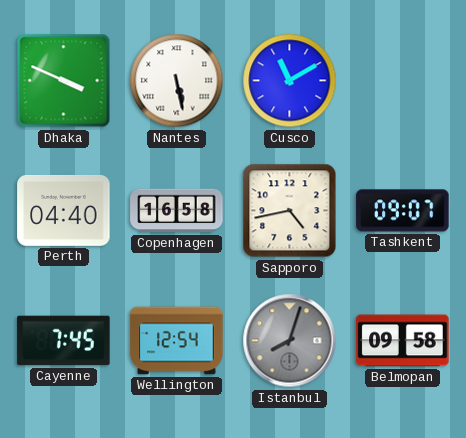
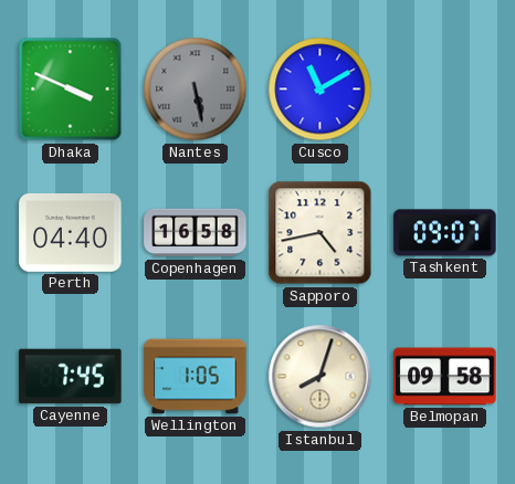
Nantes dial: white -> grey
Wellington: 12:54 -> 1:05
Istanbul dial: grey -> cream
